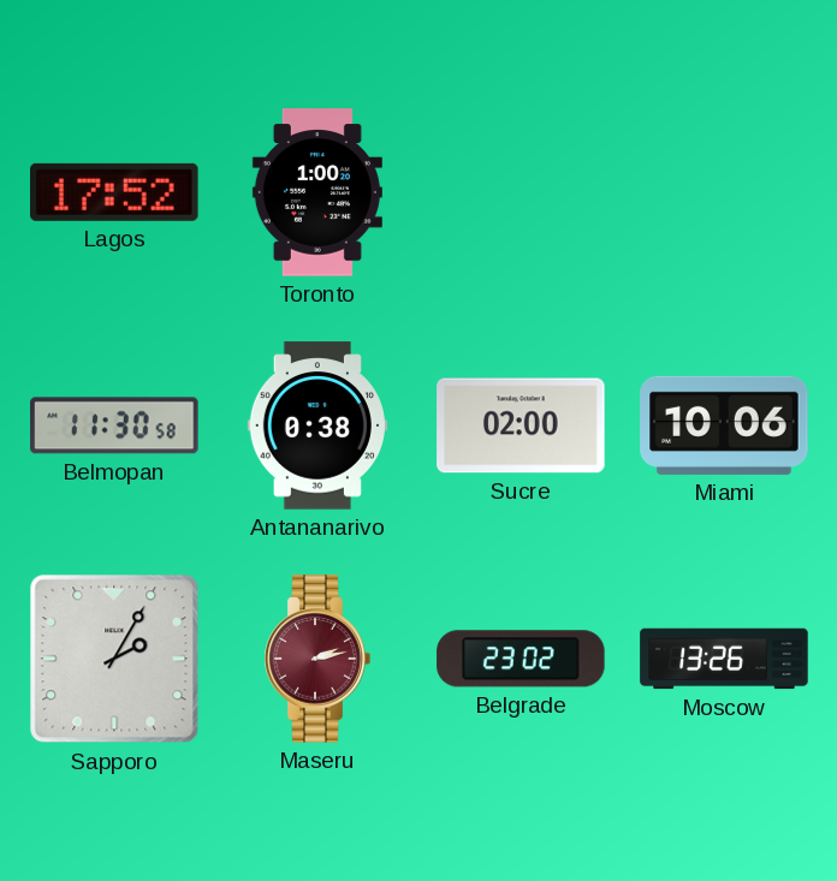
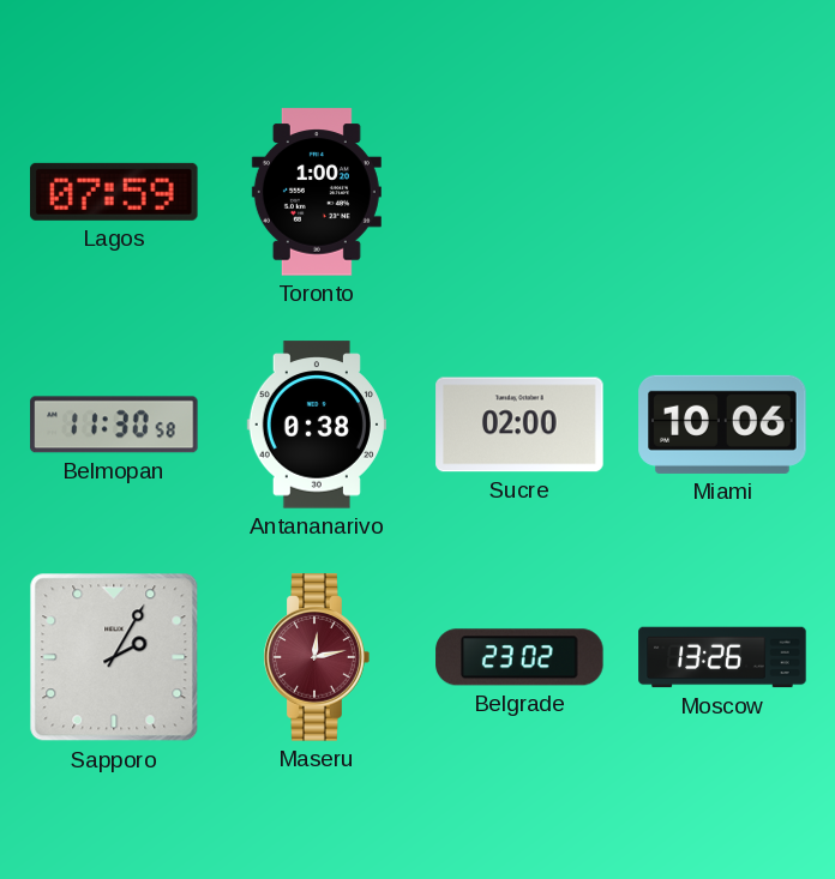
Lagos: 17:52 -> 07:59
Maseru: 2:13 -> 12:13
